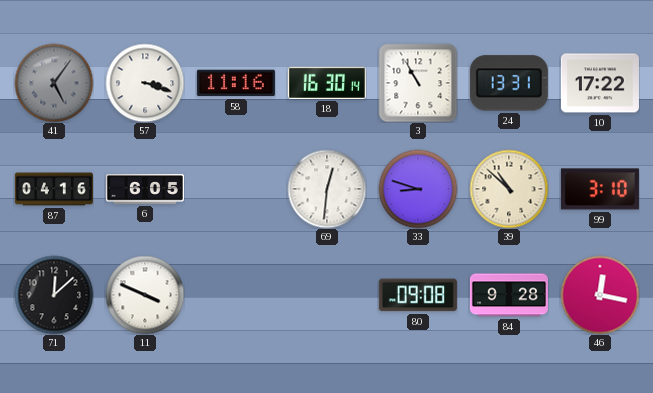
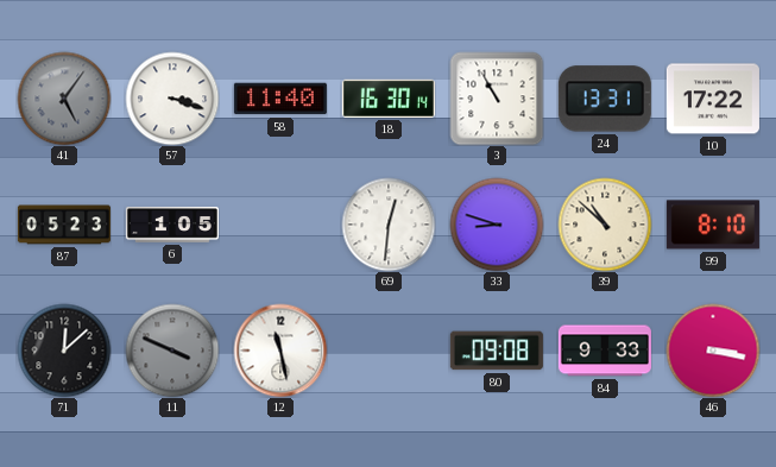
58: 11:16 -> 11:40
87: 04:16 -> 05:23
6: 6:05 -> 1:05
99: 3:10 -> 8:10
11 dial: white -> grey
12: none -> 11:28
84: 9:28 -> 9:33
46: 12:17 -> 3:17
